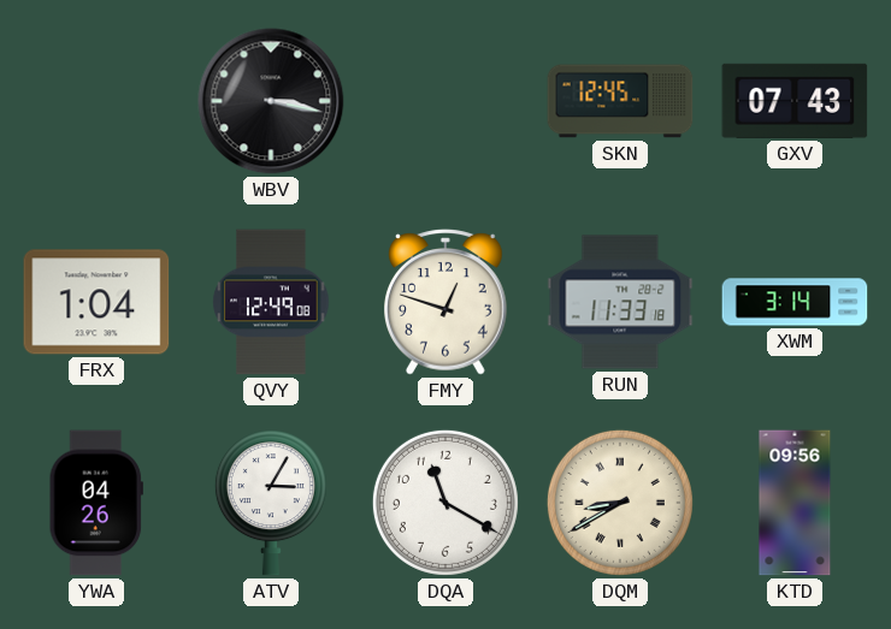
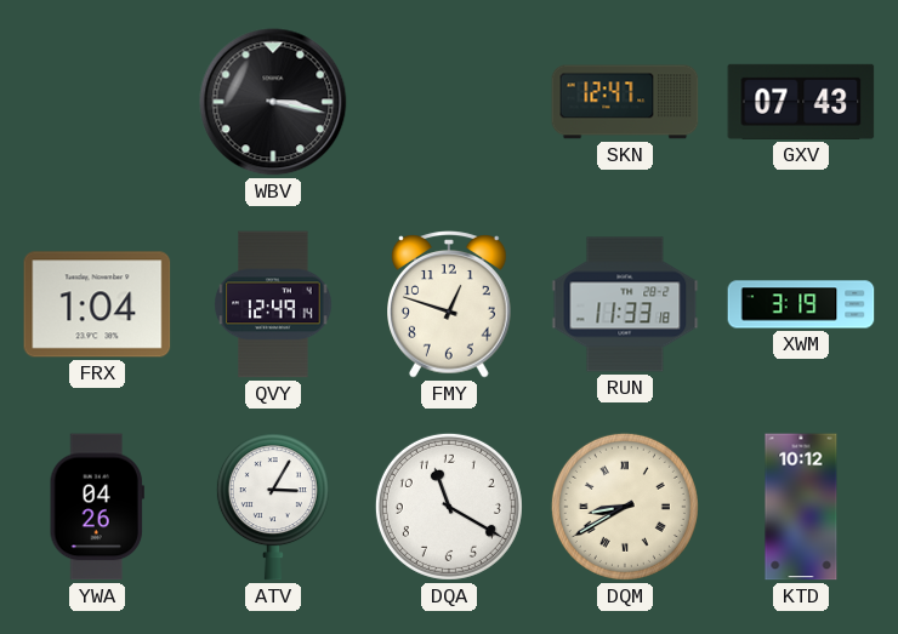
SKN: 12:45 -> 12:47
QVY: 12:49:08 -> 12:49:14
XWM: 3:14 -> 3:19
KTD: 09:56 -> 10:12
